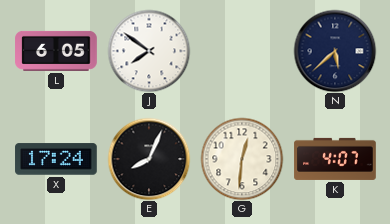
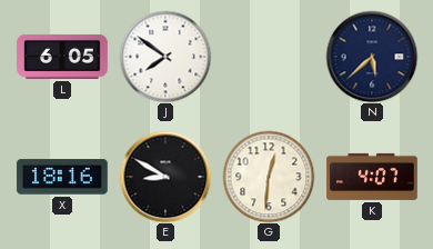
X: 17:24 -> 18:16
E: 8:04 -> 8:50
